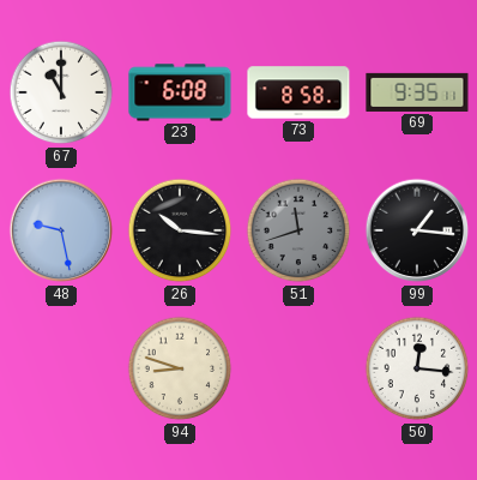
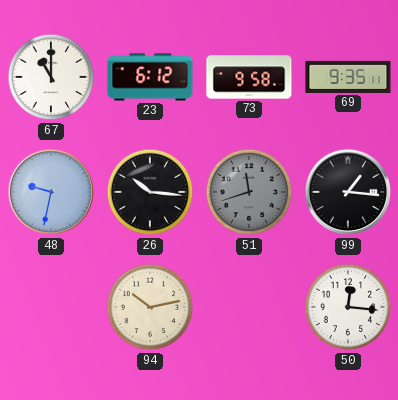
23: 6:08 -> 6:12
73: 8:58 -> 9:58
48: 9:28 -> 9:32
94: 8:48 -> 10:13
